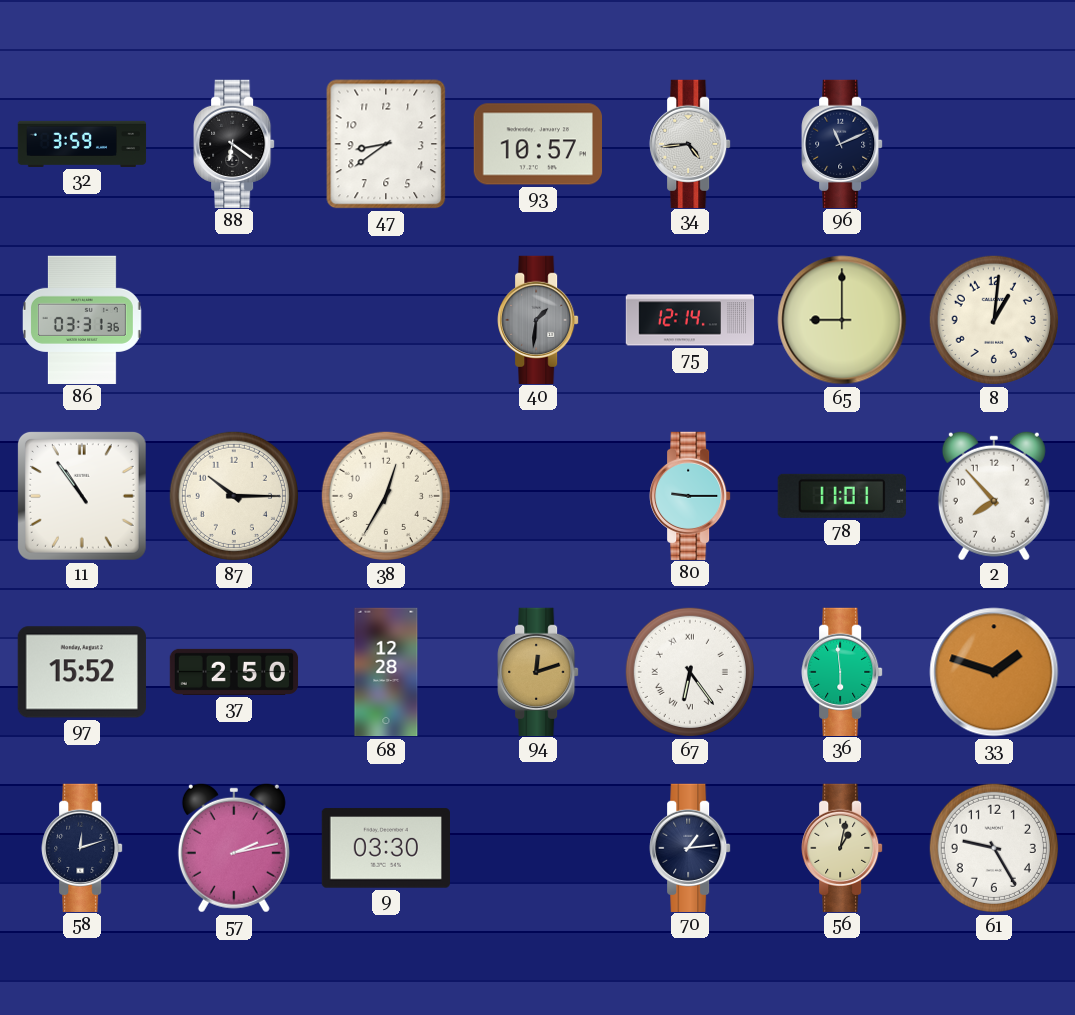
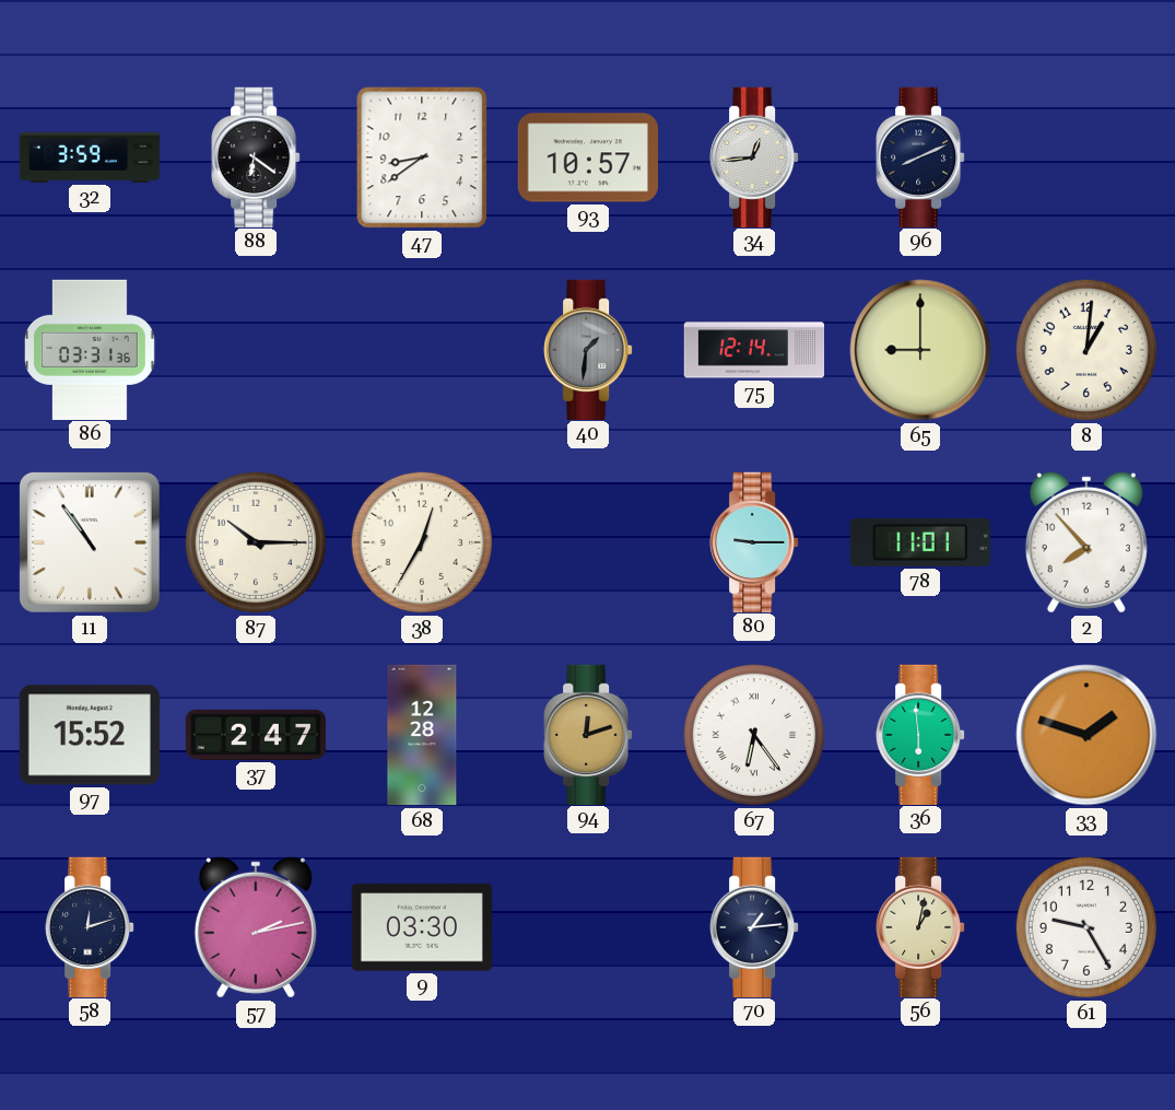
34: 4:44 -> 12:44
96: 11:11 -> 8:11
37: 2:50 -> 2:47
